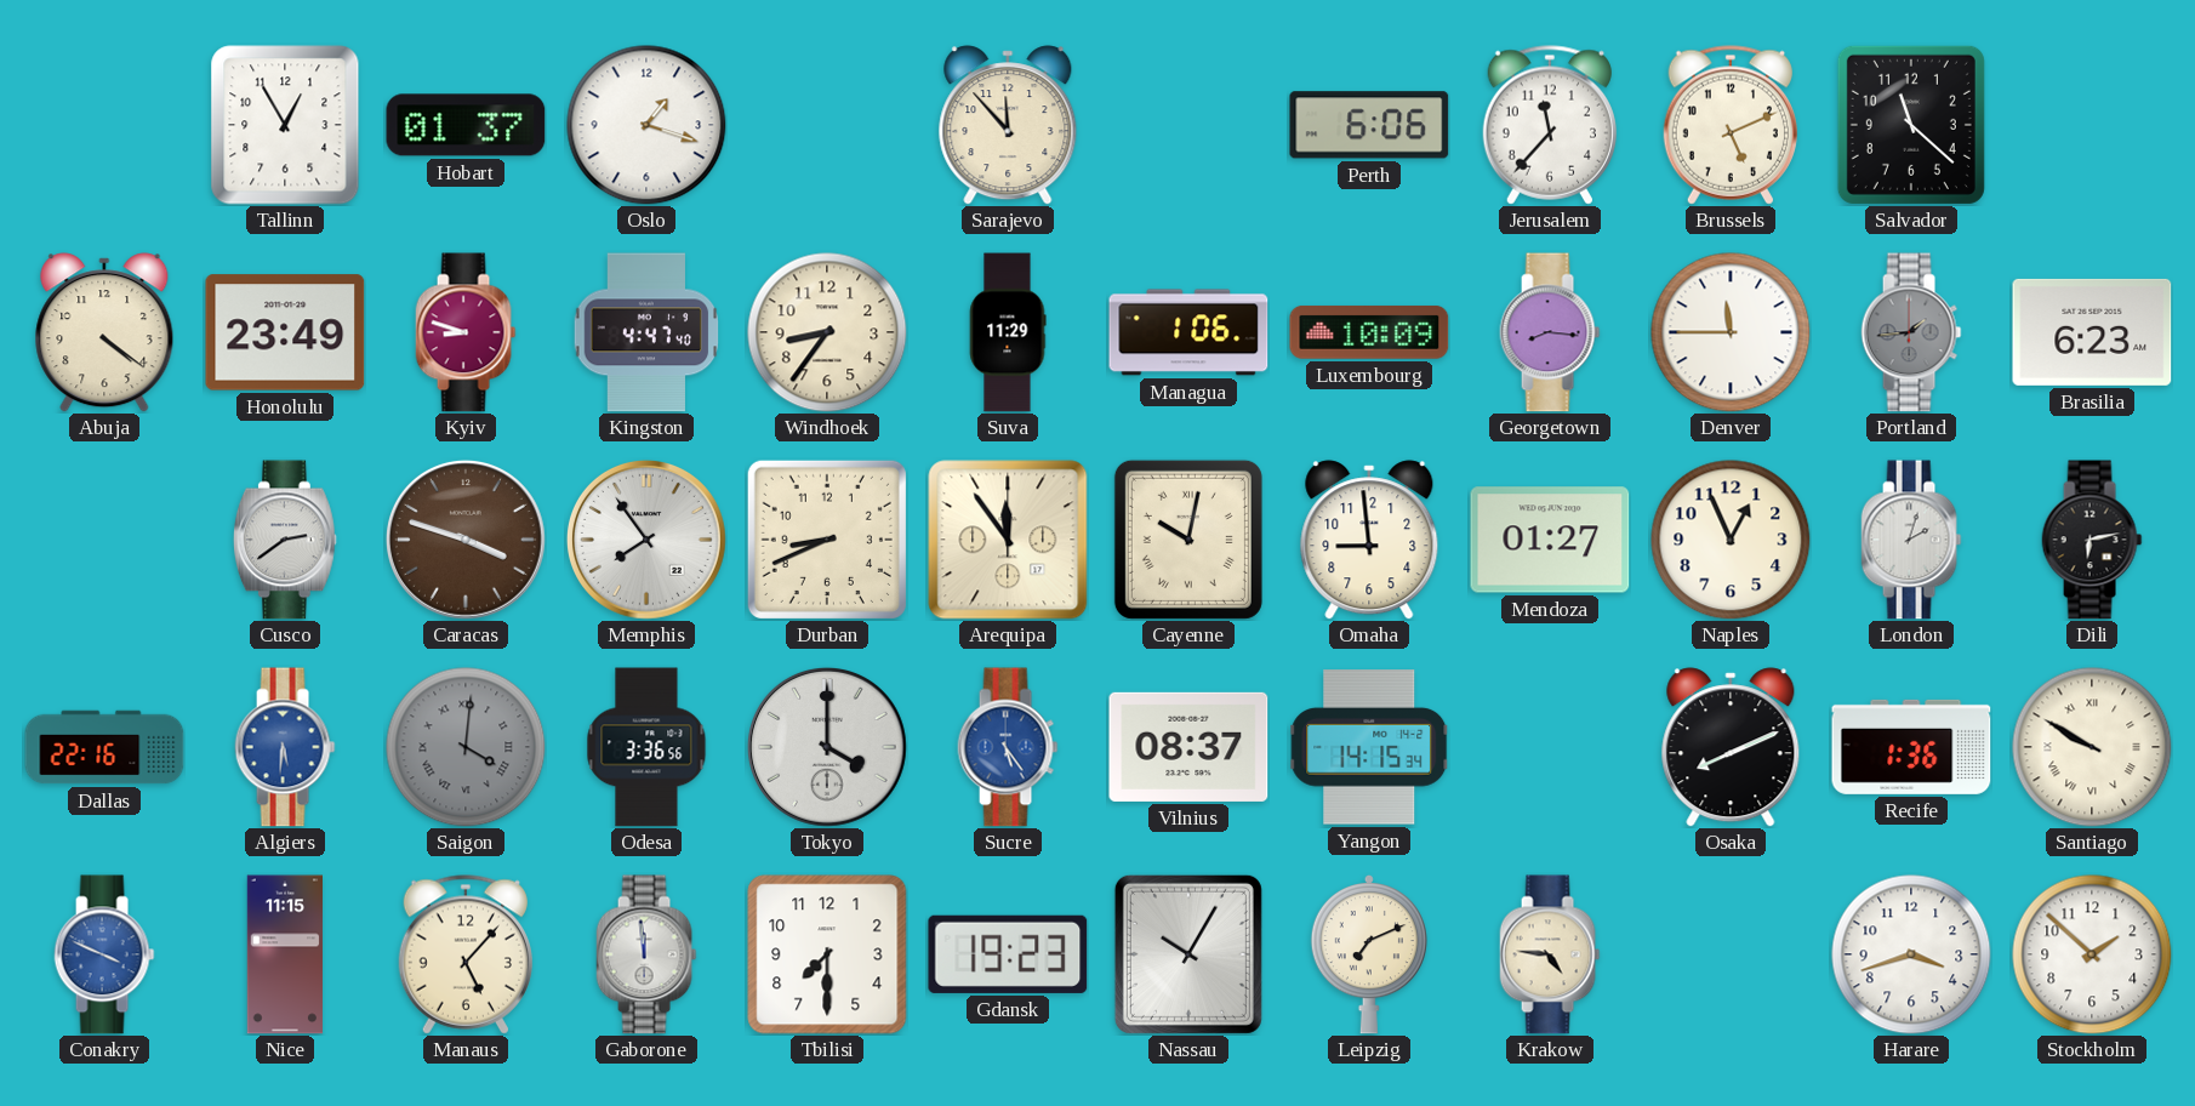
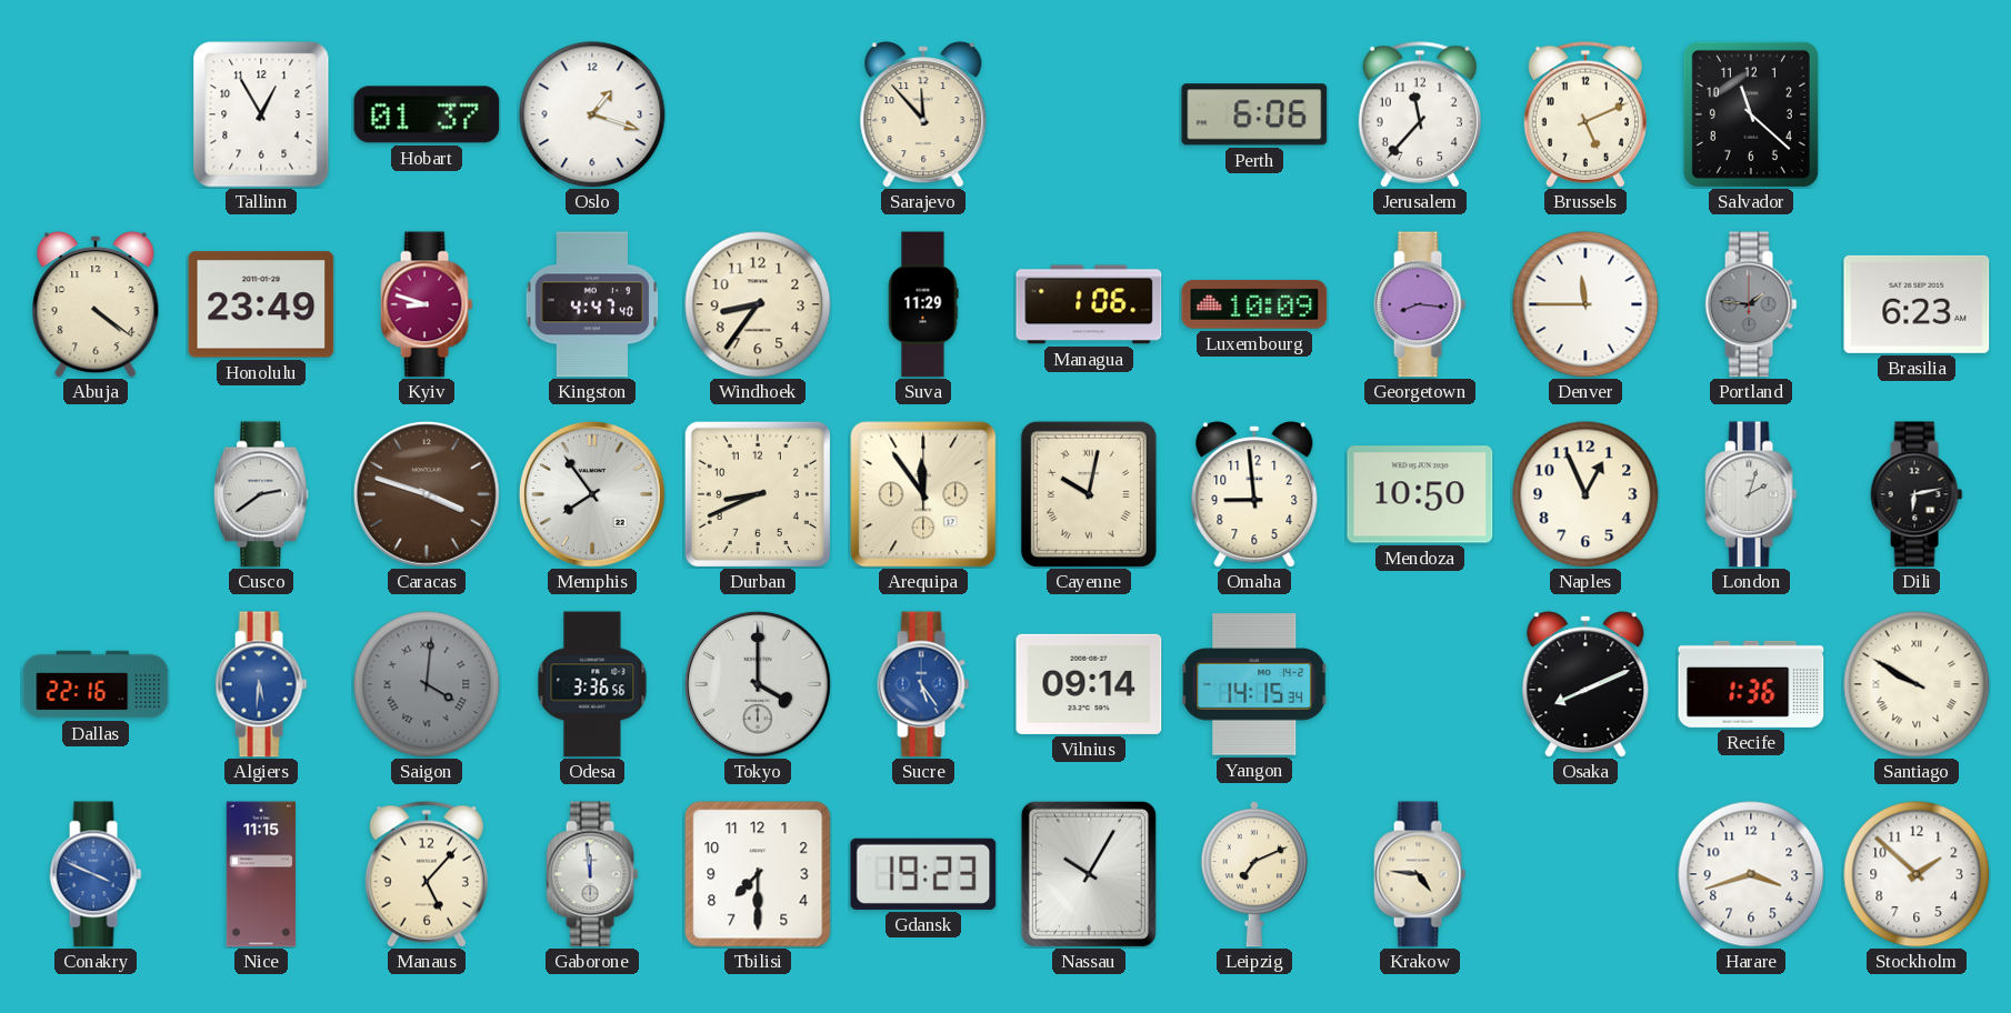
Portland: 1:44 -> 1:46
Mendoza: 01:27 -> 10:50
Vilnius: 08:37 -> 09:14
